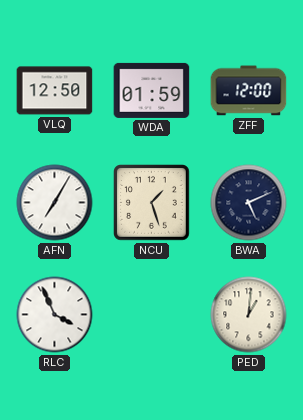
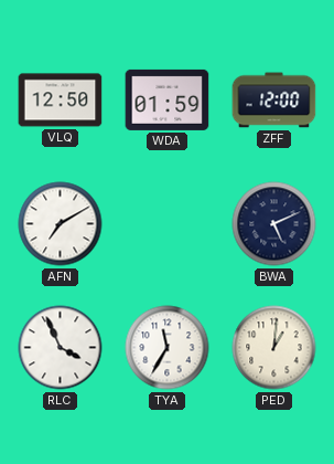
AFN: 7:05 -> 7:10
NCU: 1:27 -> none
TYA: none -> 11:35
